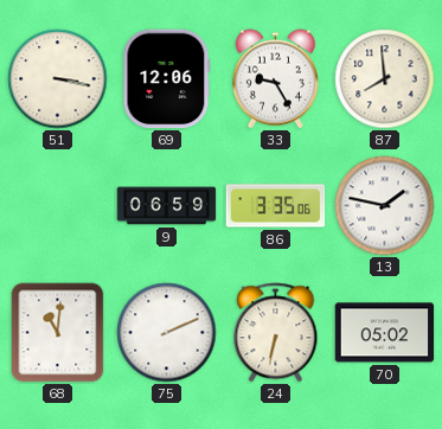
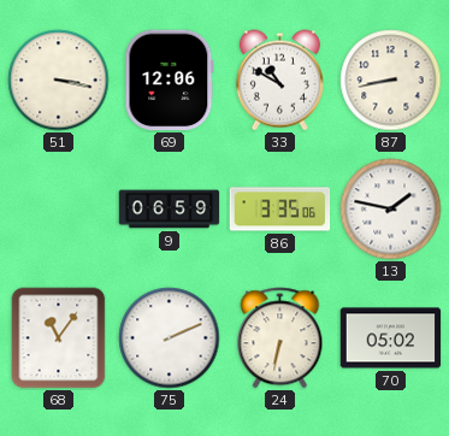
33: 9:25 -> 10:50
87: 7:59 -> 8:43
68: 11:01 -> 11:06
